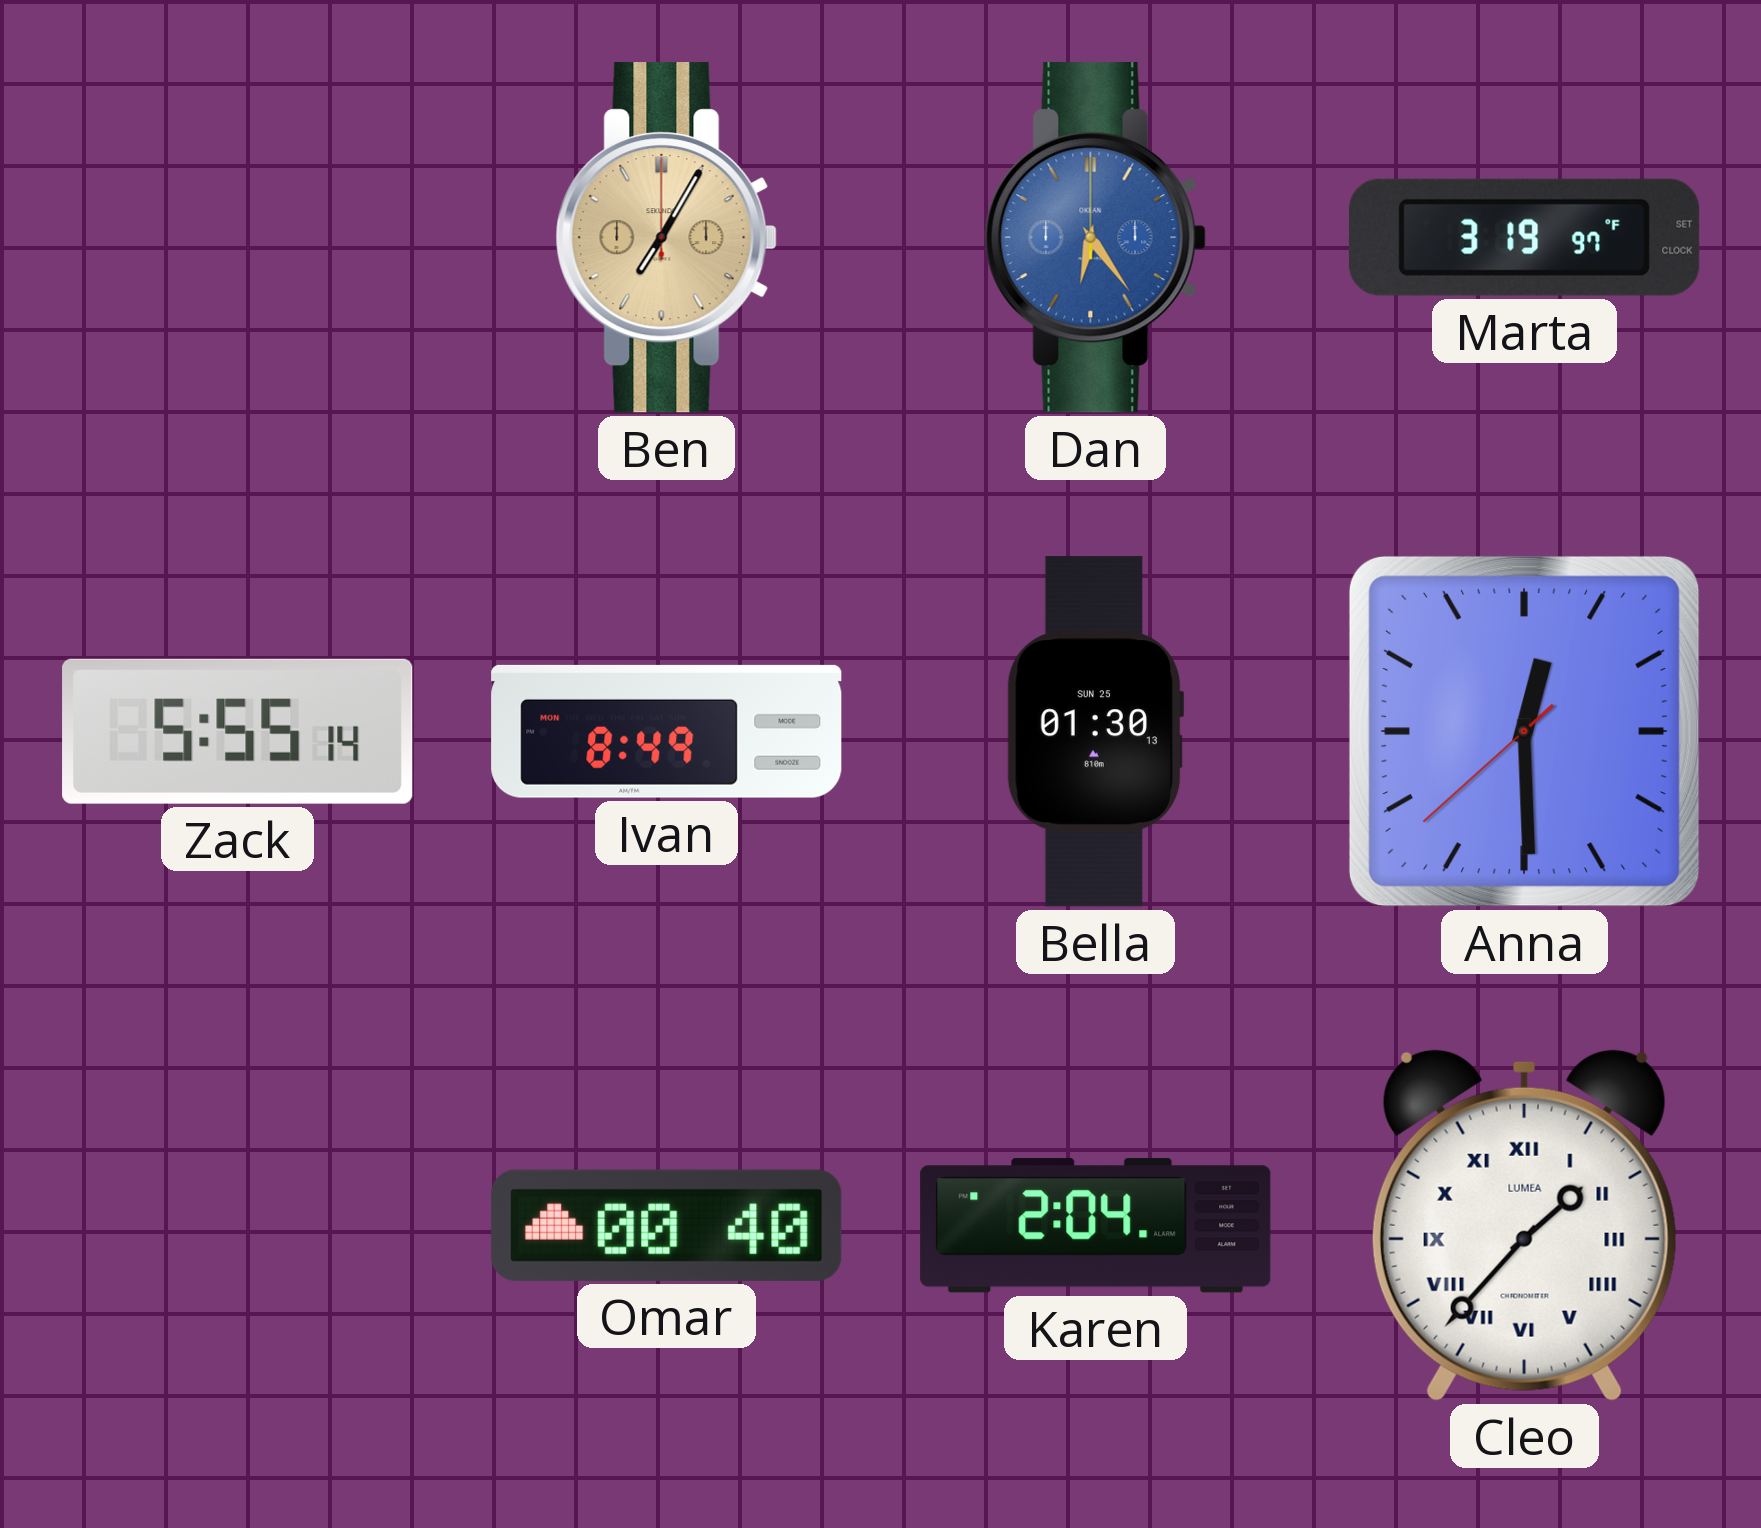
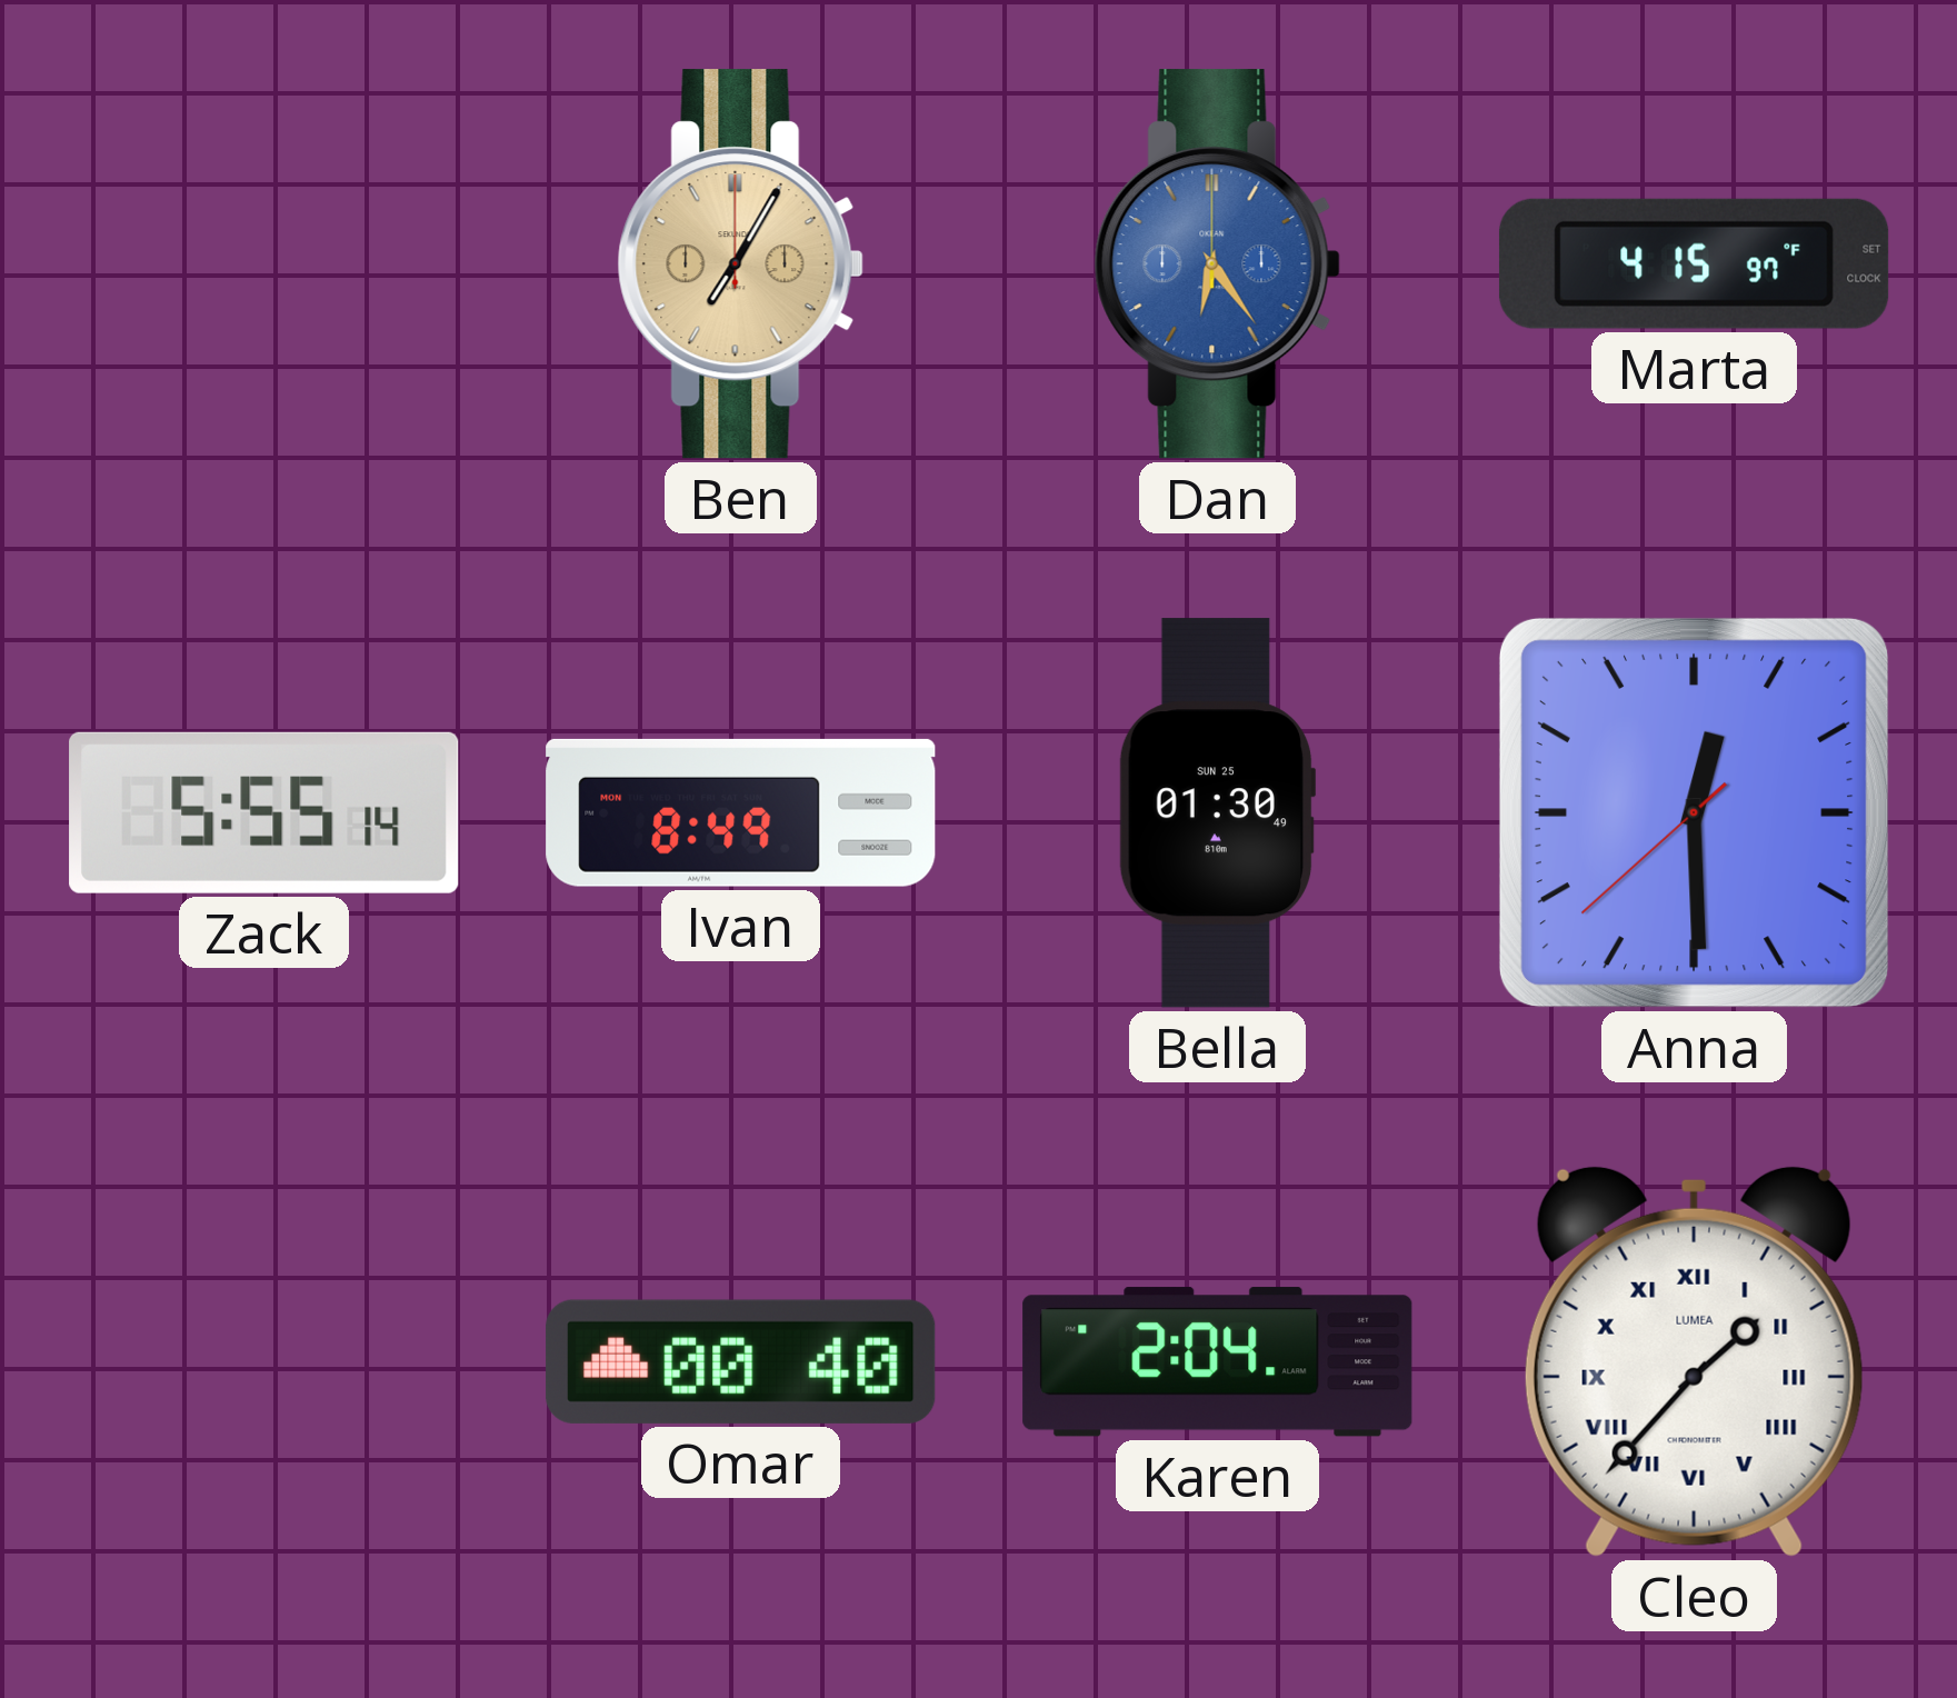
Marta: 3:19 -> 4:15
Bella: 01:30:13 -> 01:30:49
